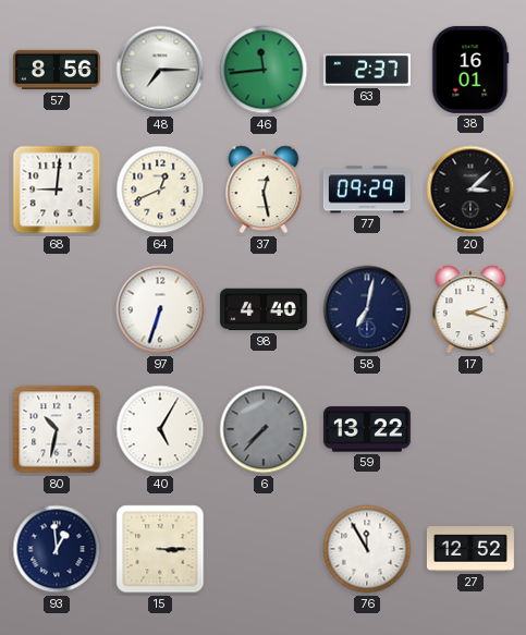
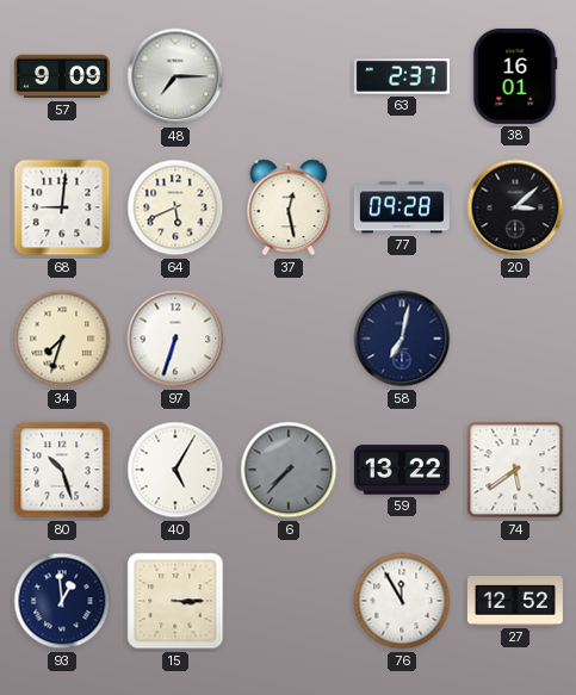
57: 8:56 -> 9:09
46: 11:44 -> none
64: 12:41 -> 5:41
77: 09:29 -> 09:28
34: none -> 7:33
98: 4:40 -> none
17: 2:18 -> none
80: 10:32 -> 10:27
74: none -> 5:39
